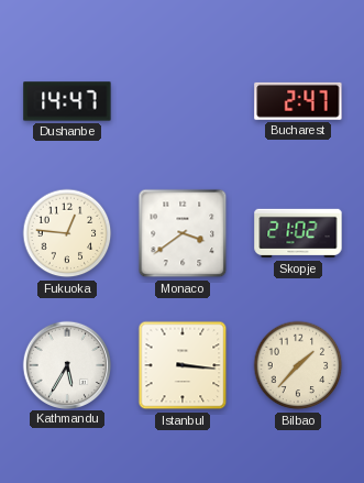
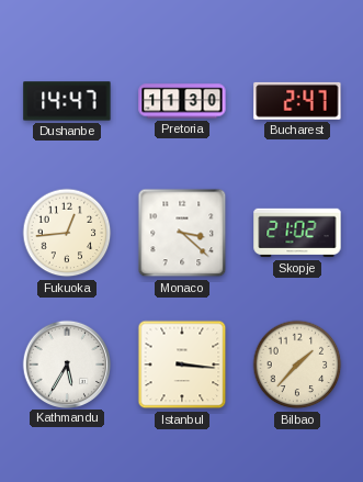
Pretoria: none -> 11:30
Fukuoka: 12:46 -> 12:44
Monaco: 3:39 -> 3:22
